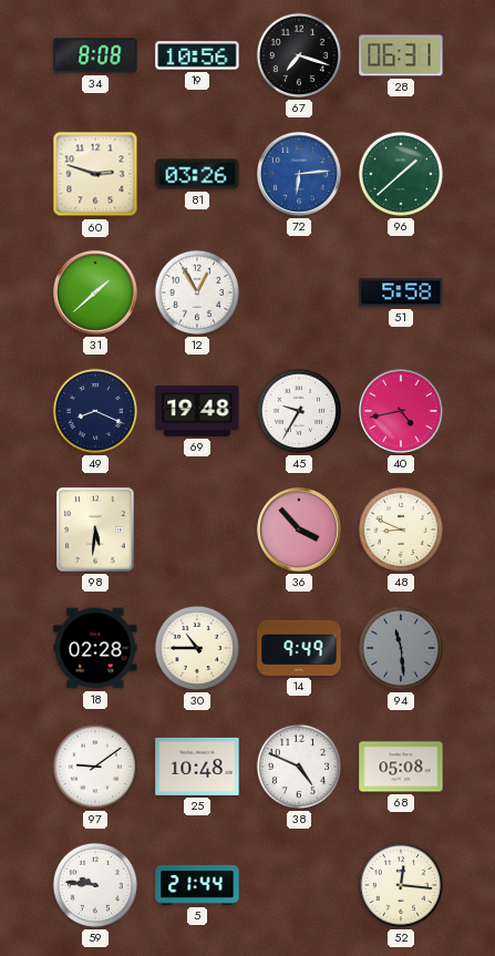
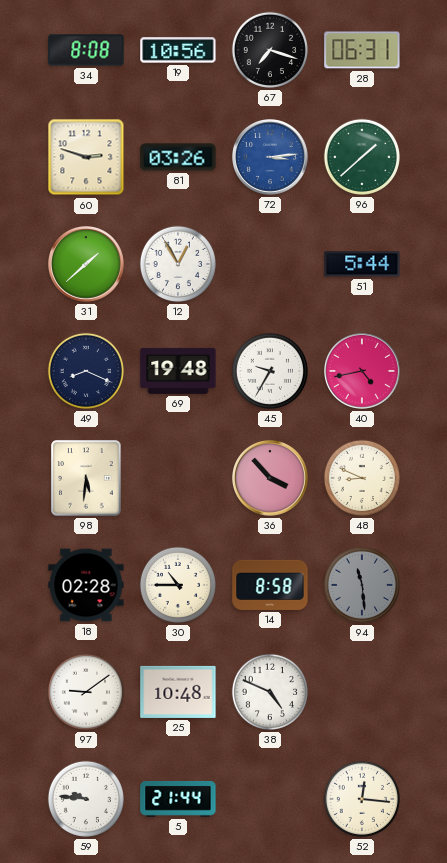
72: 6:14 -> 3:14
51: 5:58 -> 5:44
14: 9:49 -> 8:58
68: 05:08 -> none
